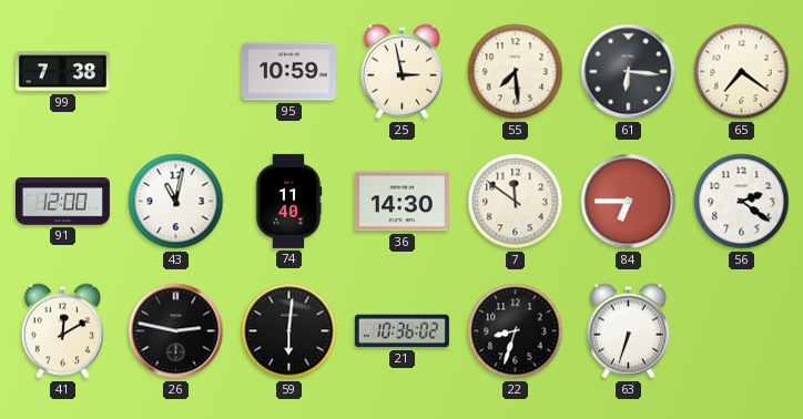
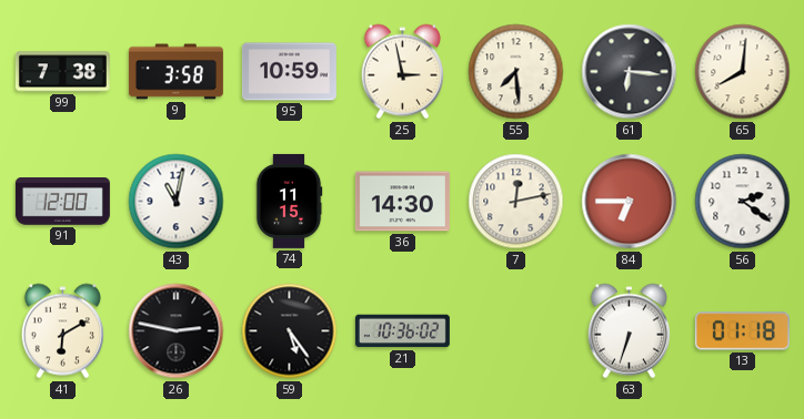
9: none -> 3:58
65: 7:21 -> 8:01
74: 11:40 -> 11:15
7: 11:51 -> 12:13
41: 12:10 -> 6:10
59: 6:01 -> 5:24
22: 8:33 -> none
13: none -> 01:18
